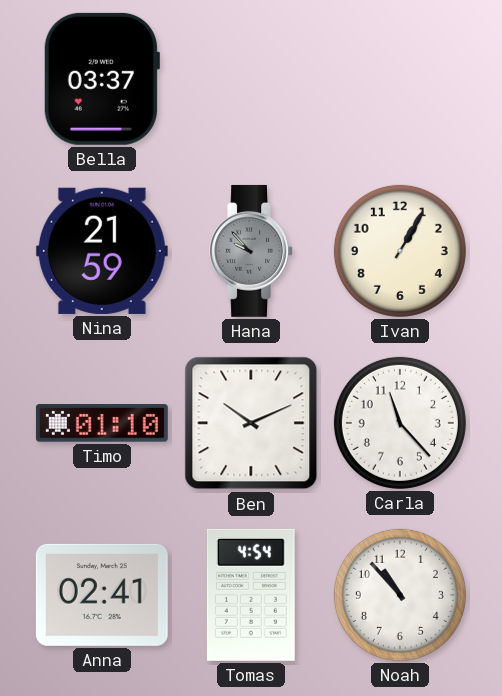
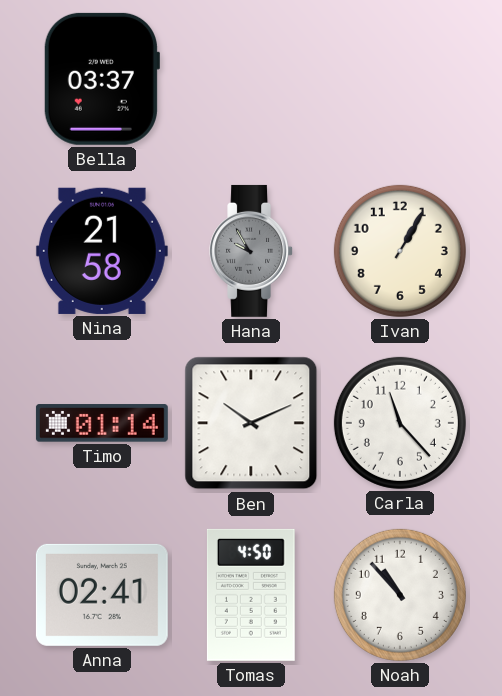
Nina: 21:59 -> 21:58
Hana: 9:53 -> 9:55
Timo: 01:10 -> 01:14
Tomas: 4:54 -> 4:50
